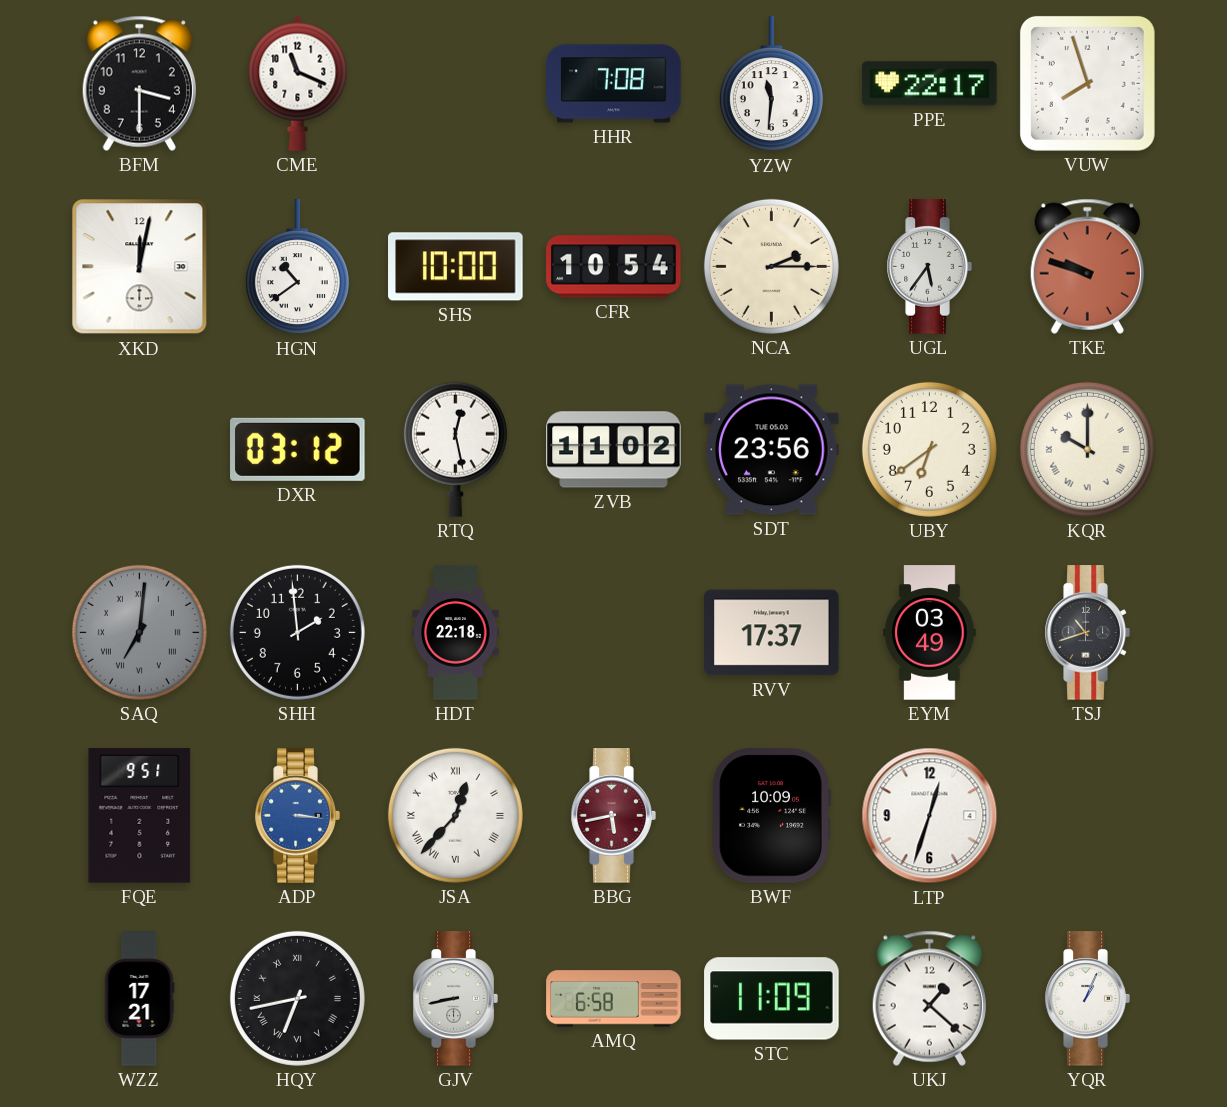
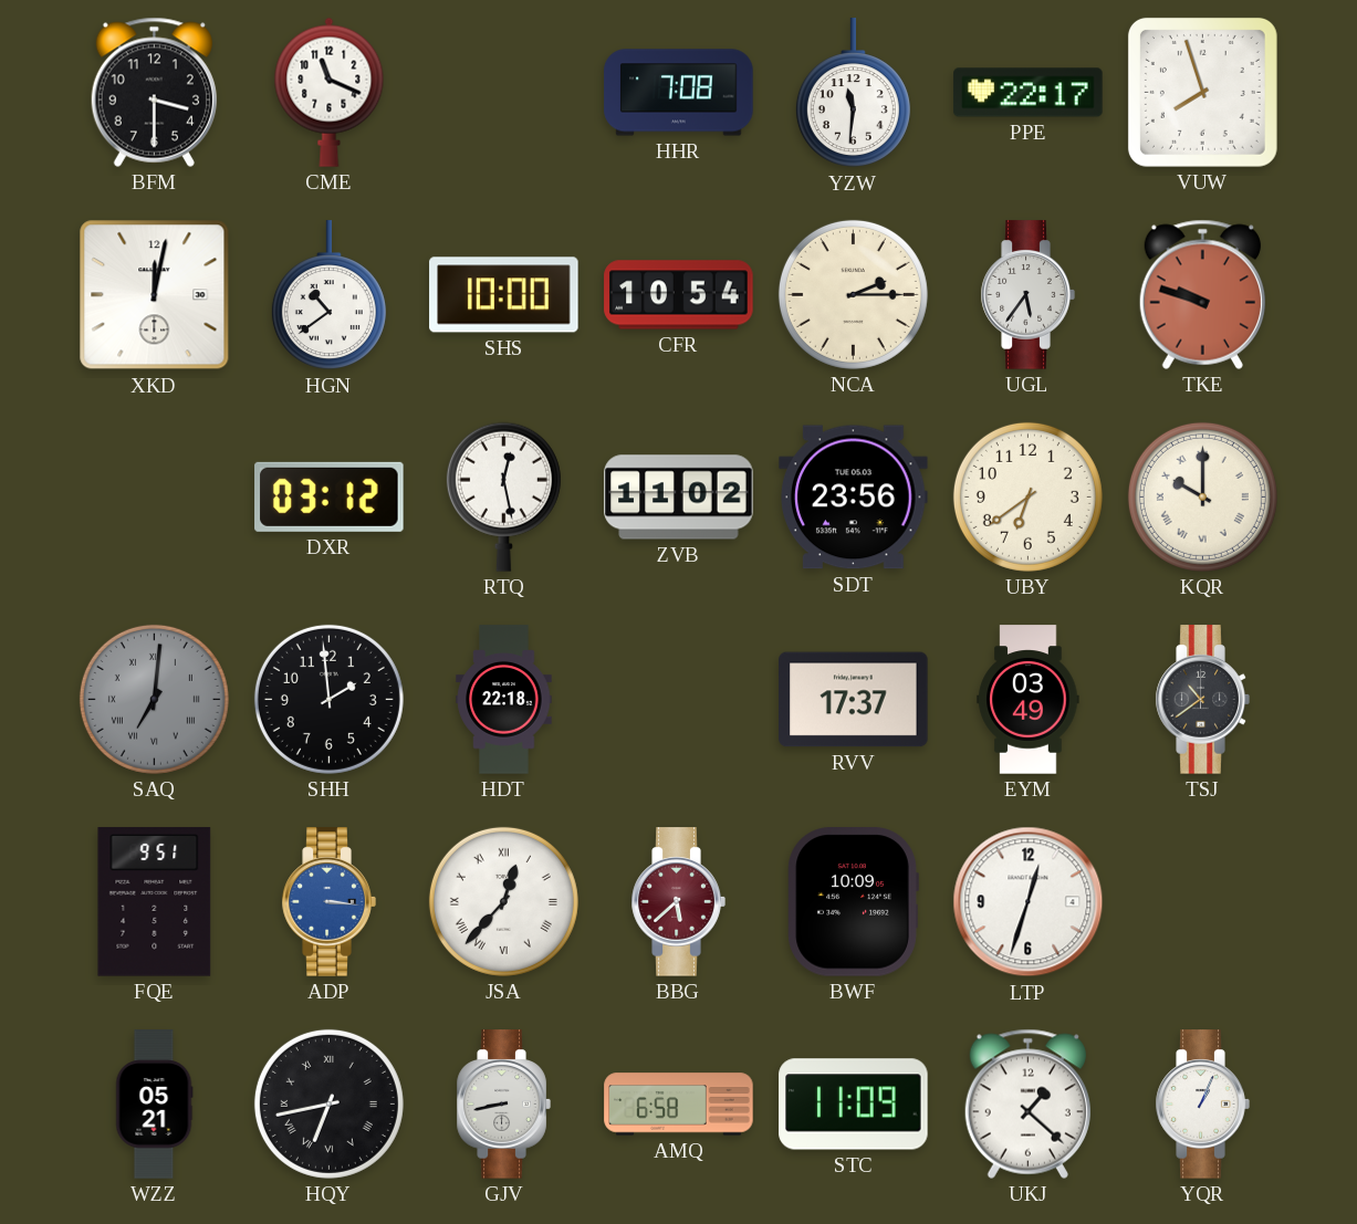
TSJ: 10:42 -> 10:39
BBG: 5:43 -> 5:38
WZZ: 17:21 -> 05:21
